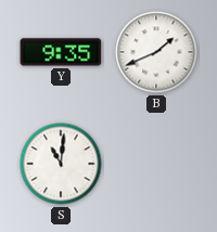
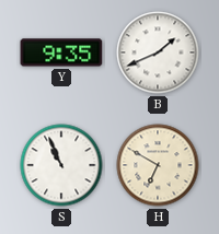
S: 11:01 -> 10:56
H: none -> 6:50
